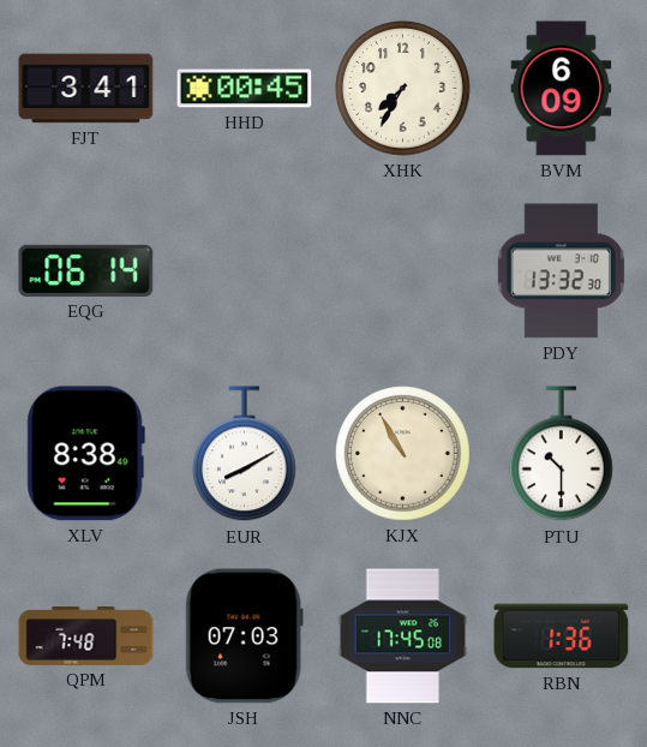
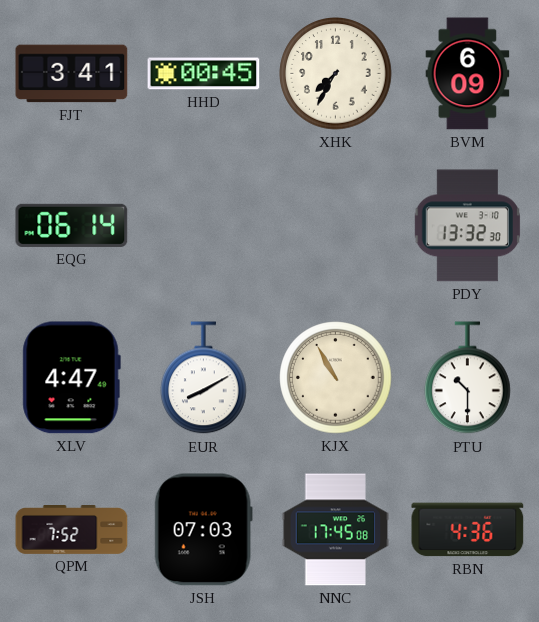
XLV: 8:38 -> 4:47
QPM: 7:48 -> 7:52
RBN: 1:36 -> 4:36
